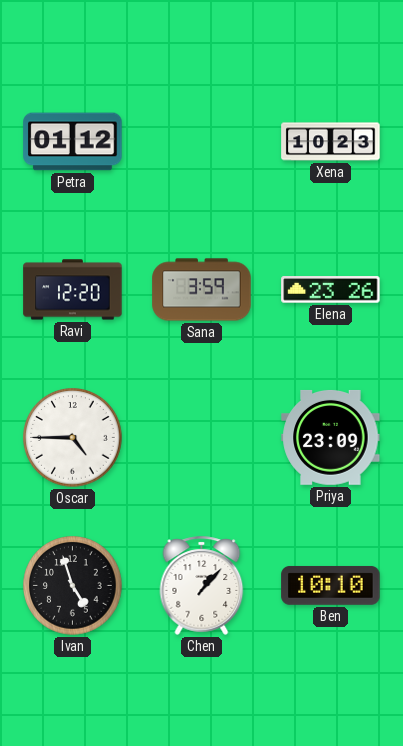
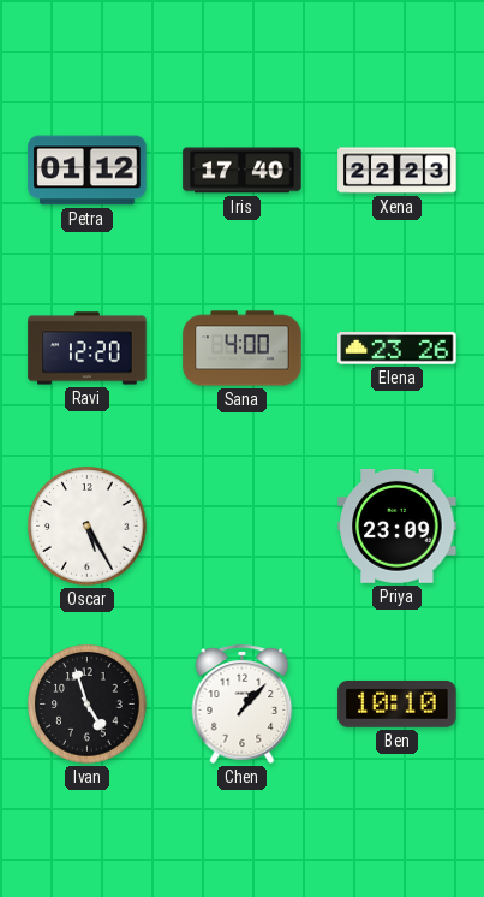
Iris: none -> 17:40
Xena: 10:23 -> 22:23
Sana: 3:59 -> 4:00
Oscar: 4:45 -> 5:25
